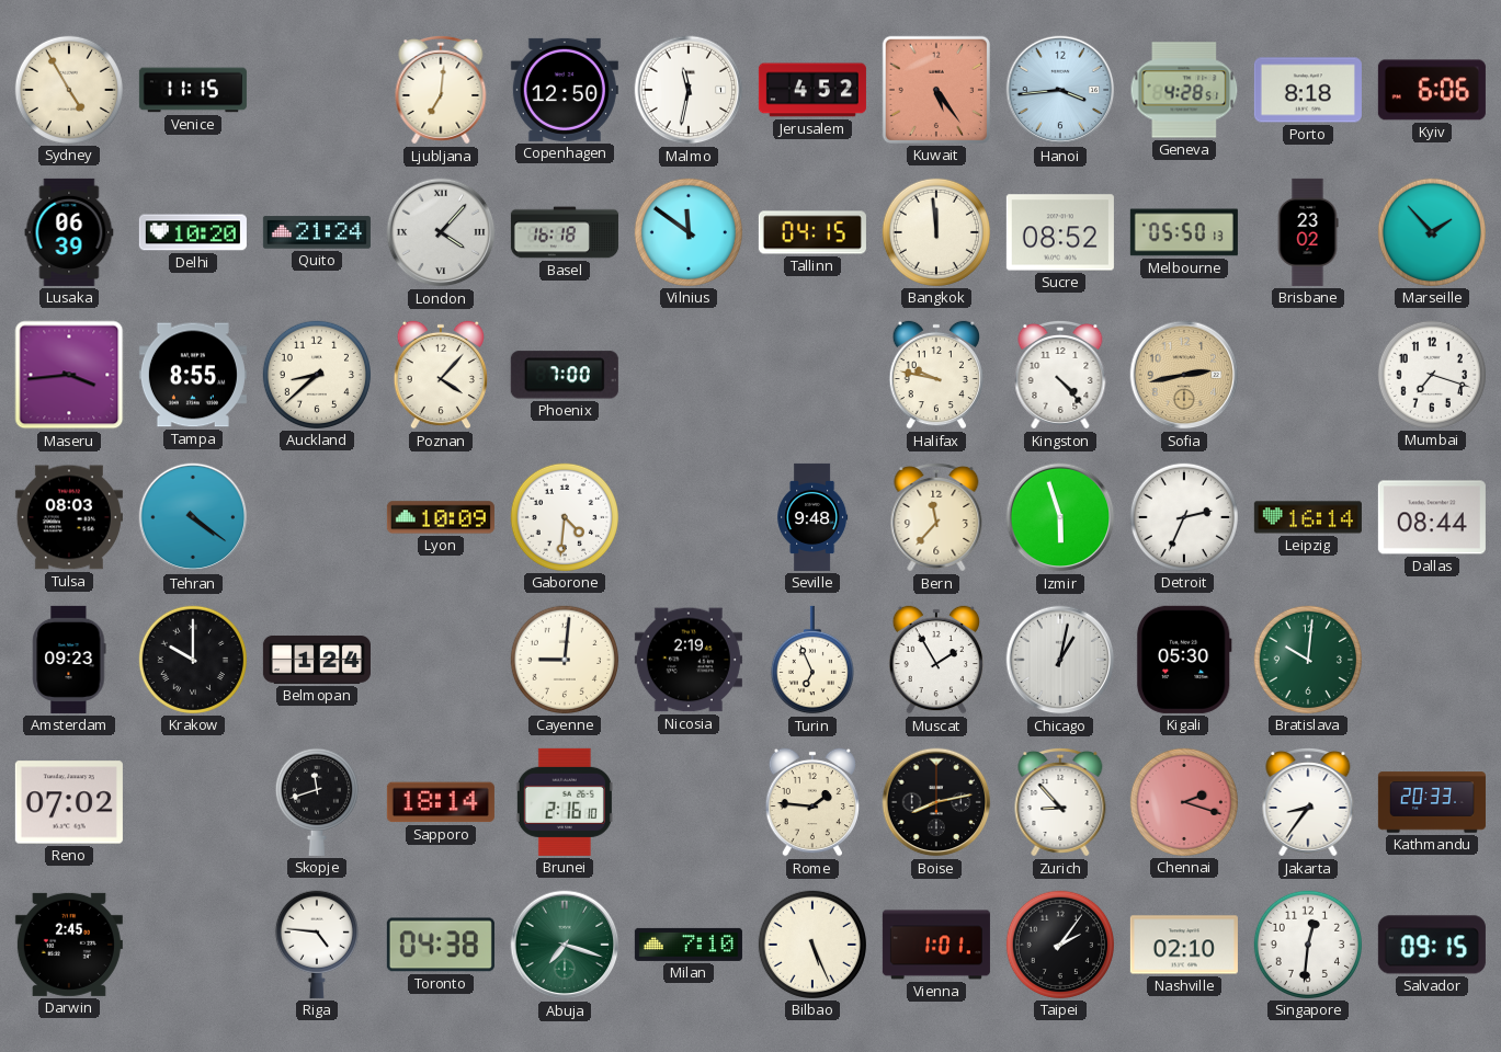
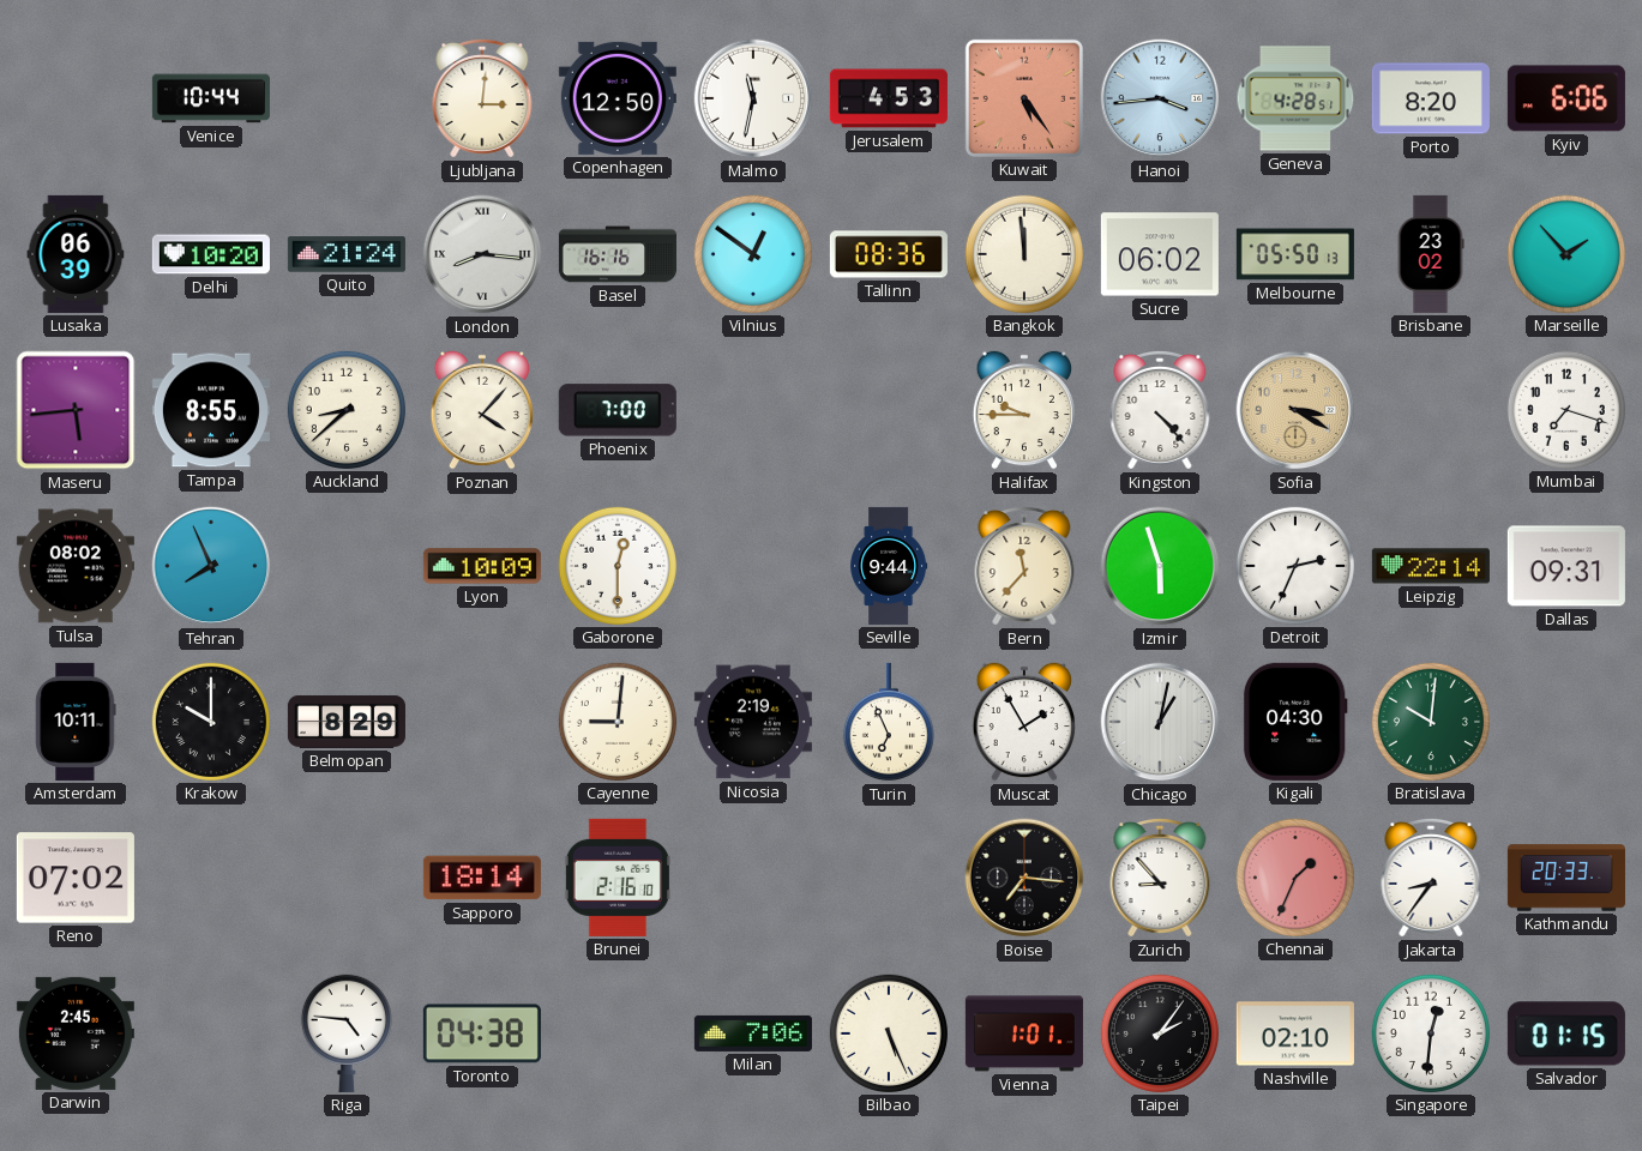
Sydney: 4:55 -> none
Venice: 11:15 -> 10:44
Ljubljana: 7:01 -> 3:01
Jerusalem: 4:52 -> 4:53
Porto: 8:18 -> 8:20
London: 4:07 -> 8:16
Basel: 16:18 -> 16:16
Vilnius: 11:51 -> 12:51
Tallinn: 04:15 -> 08:36
Sucre: 08:52 -> 06:02
Maseru: 3:44 -> 5:44
Halifax: 9:47 -> 9:45
Sofia: 2:43 -> 3:20
Tulsa: 08:03 -> 08:02
Tehran: 4:21 -> 7:56
Gaborone: 4:31 -> 12:30
Seville: 9:48 -> 9:44
Leipzig: 16:14 -> 22:14
Dallas: 08:44 -> 09:31
Amsterdam: 09:23 -> 10:11
Belmopan: 1:24 -> 8:29
Kigali: 05:30 -> 04:30
Skopje: 11:42 -> none
Rome: 1:46 -> none
Boise: 8:13 -> 7:16
Chennai: 2:18 -> 1:34
Abuja: 7:18 -> none
Milan: 7:10 -> 7:06
Salvador: 09:15 -> 01:15
